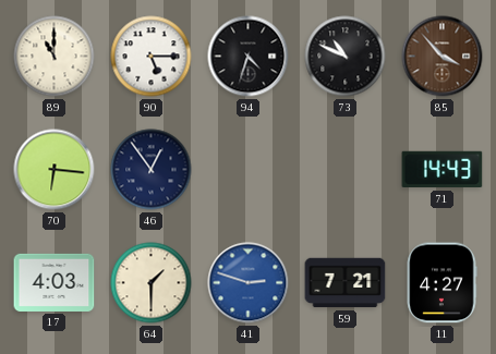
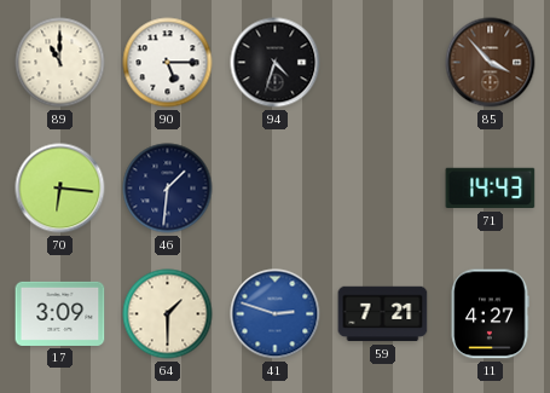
73: 10:49 -> none
46: 12:54 -> 1:31
17: 4:03 -> 3:09
